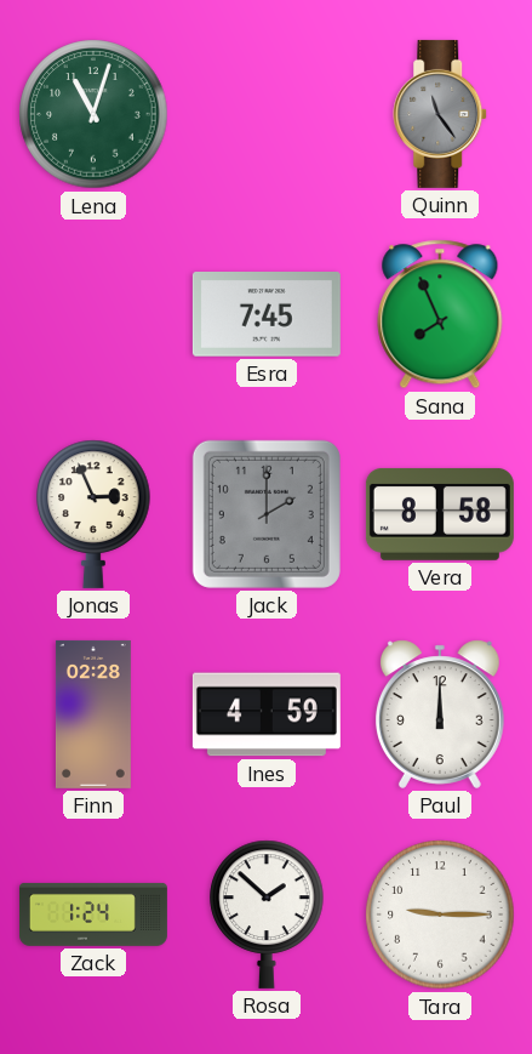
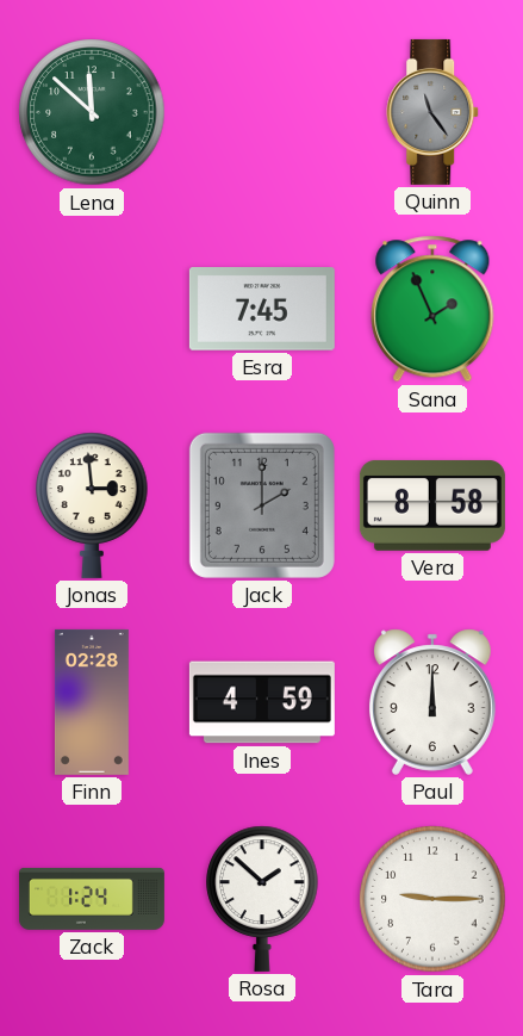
Lena: 11:03 -> 11:52
Sana: 7:56 -> 1:56
Jonas: 2:56 -> 2:59
